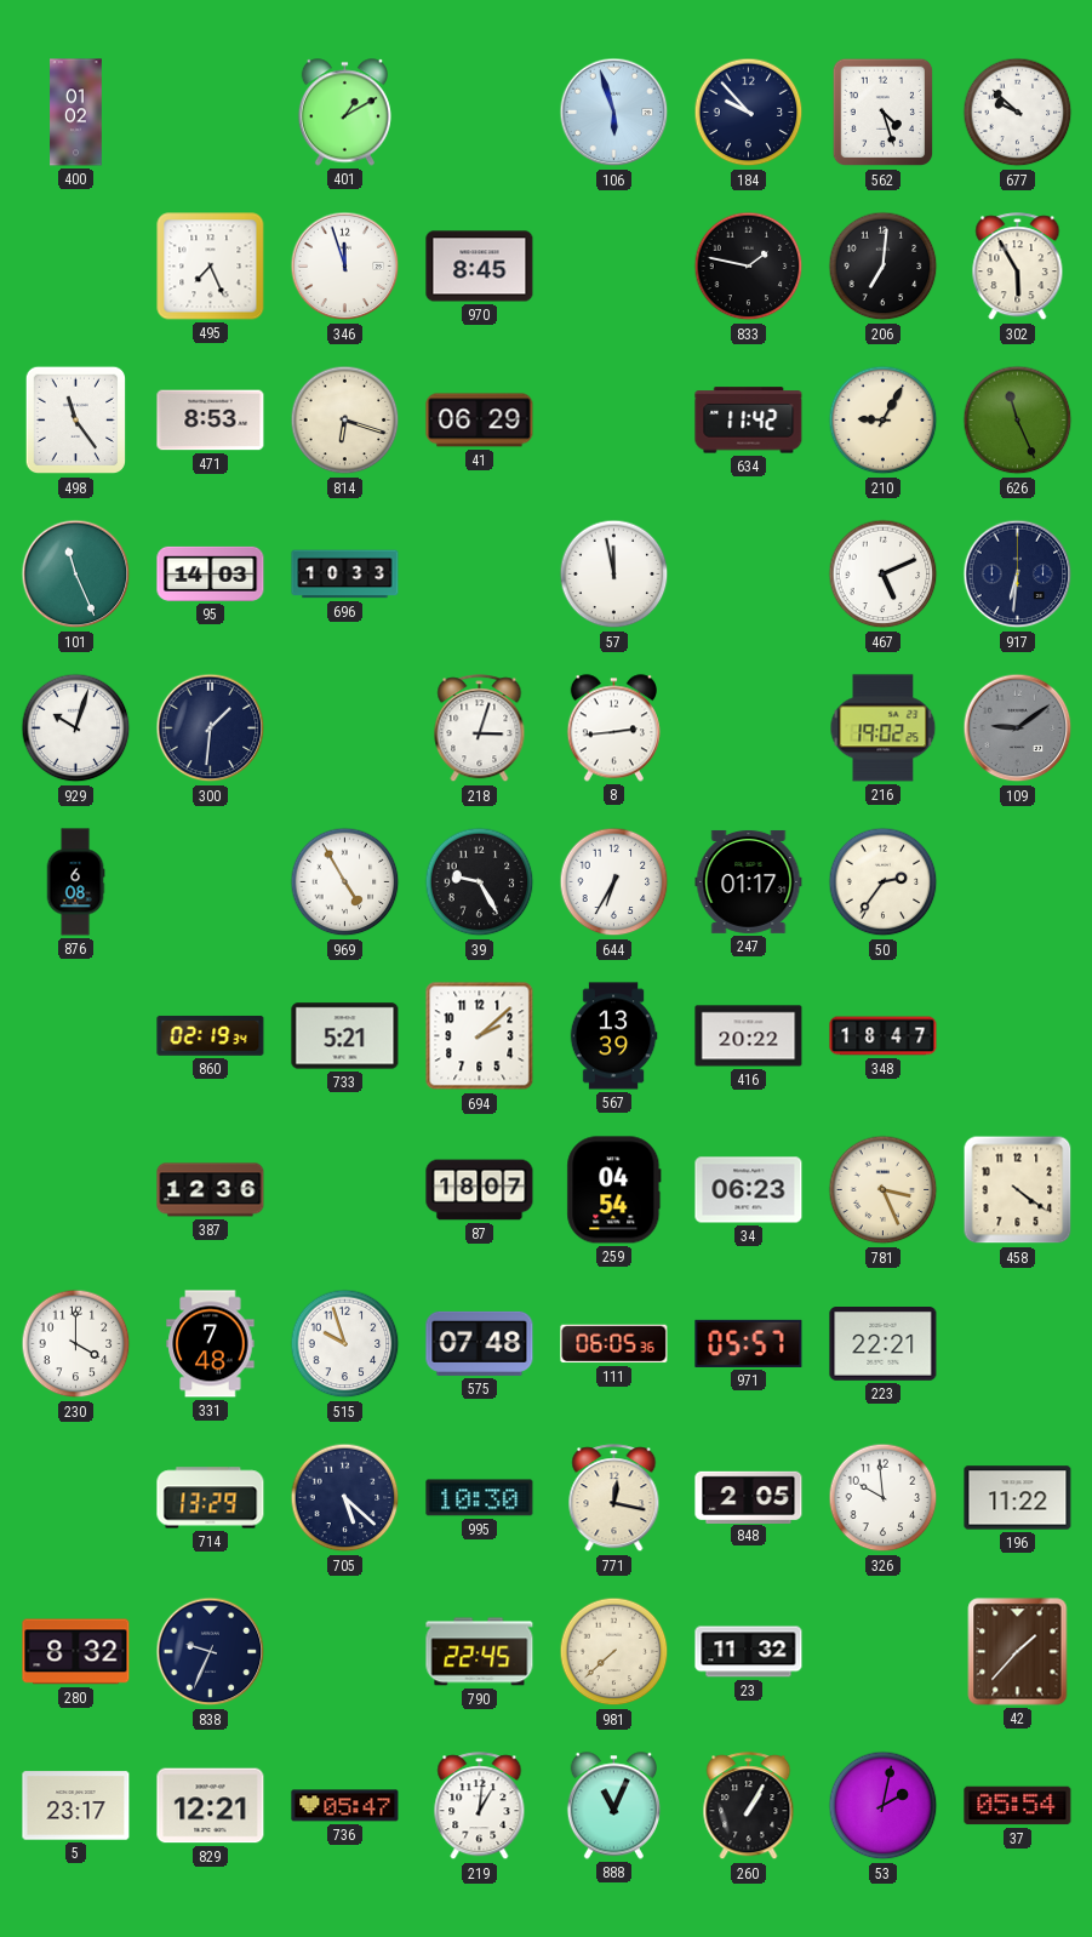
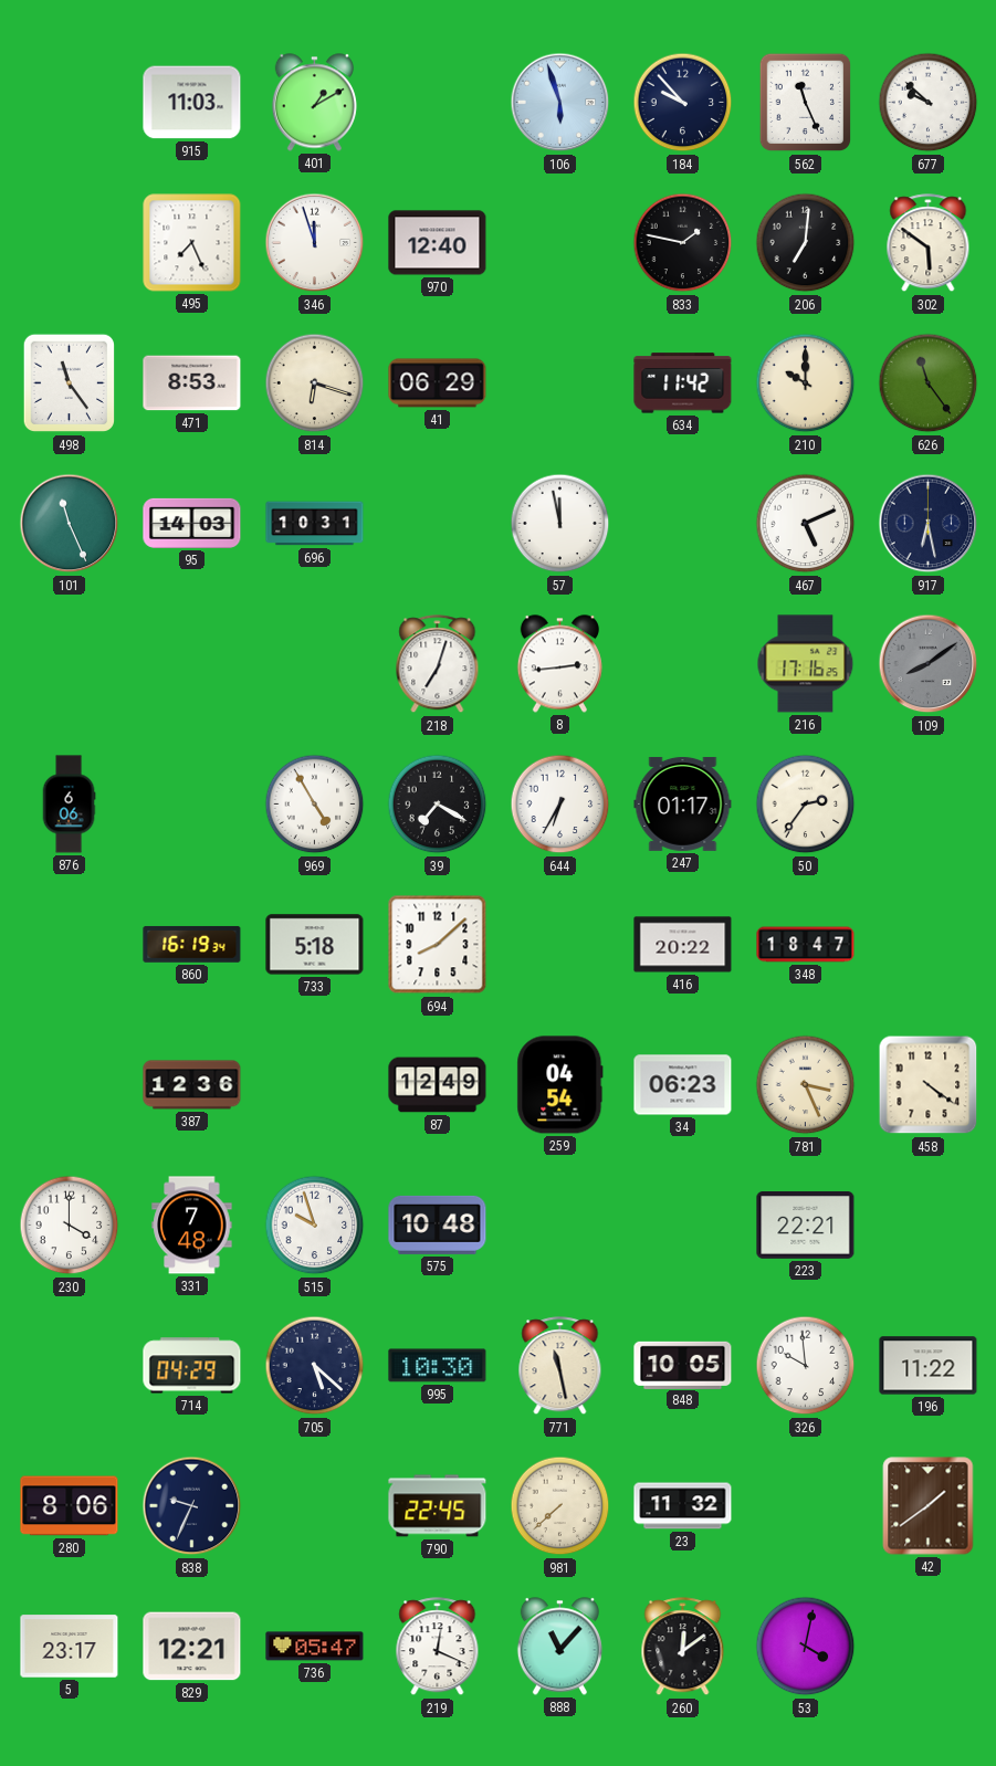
400: 01:02 -> none
915: none -> 11:03
562: 4:27 -> 11:26
970: 8:45 -> 12:40
302: 5:55 -> 5:51
210: 9:05 -> 10:00
626: 11:26 -> 11:24
696: 10:33 -> 10:31
917: 6:31 -> 6:28
929: 10:03 -> none
300: 1:31 -> none
218: 3:03 -> 7:03
216: 19:02 -> 17:16
109: 9:09 -> 8:09
876: 6:08 -> 6:06
39: 9:25 -> 7:20
860: 02:19 -> 16:19
733: 5:21 -> 5:18
694: 2:08 -> 8:08
567: 13:39 -> none
87: 18:07 -> 12:49
575: 07:48 -> 10:48
111: 06:05 -> none
971: 05:57 -> none
714: 13:29 -> 04:29
771: 12:17 -> 11:28
848: 2:05 -> 10:05
280: 8:32 -> 8:06
42: 1:37 -> 1:39
219: 1:01 -> 12:19
888: 11:04 -> 11:07
260: 1:05 -> 12:09
53: 2:02 -> 4:02
37: 05:54 -> none
